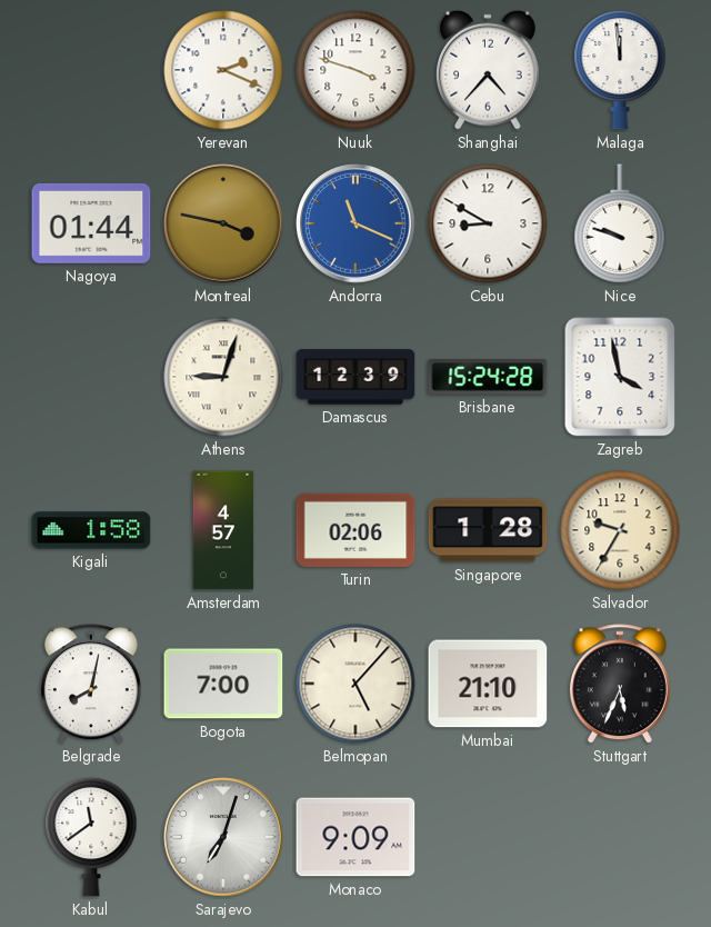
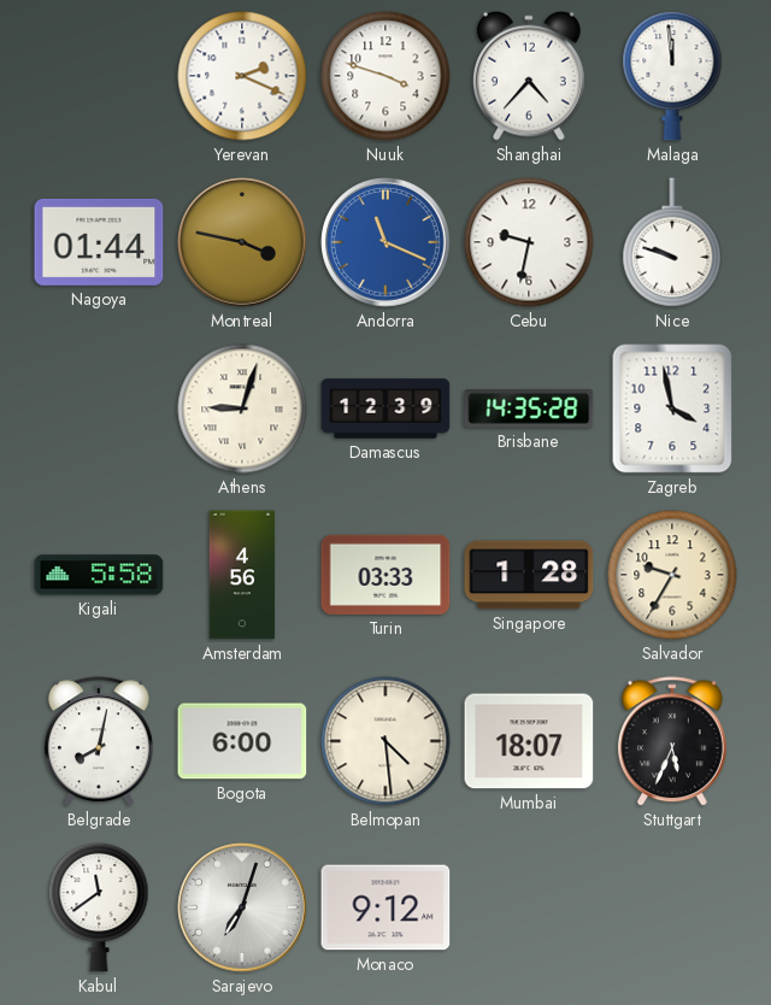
Cebu: 8:50 -> 9:32
Brisbane: 15:24 -> 14:35
Kigali: 1:58 -> 5:58
Amsterdam: 4:57 -> 4:56
Turin: 02:06 -> 03:33
Bogota: 7:00 -> 6:00
Belmopan: 5:07 -> 4:29
Mumbai: 21:10 -> 18:07
Monaco: 9:09 -> 9:12
